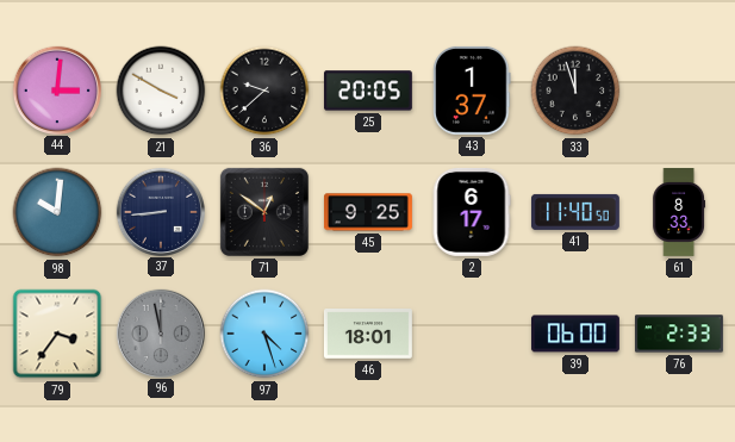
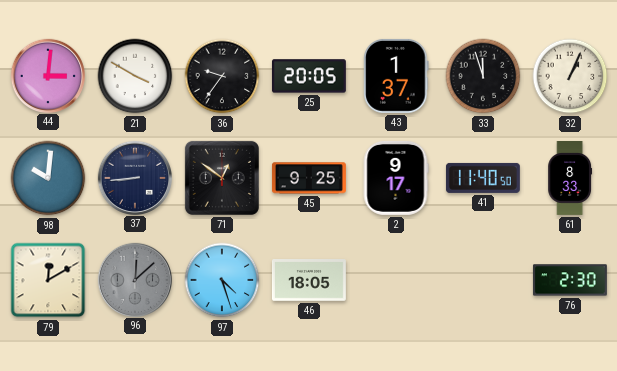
36: 9:38 -> 9:36
32: none -> 1:04
2: 6:17 -> 9:17
79: 3:36 -> 12:10
96: 11:58 -> 12:08
46: 18:01 -> 18:05
39: 06:00 -> none
76: 2:33 -> 2:30
